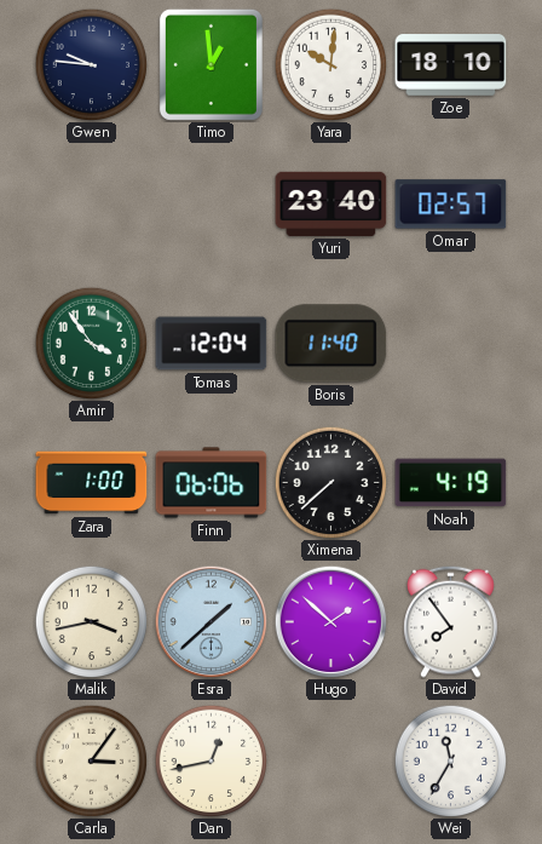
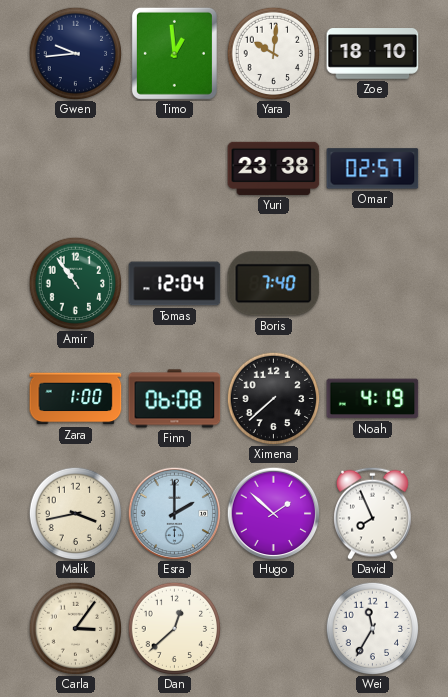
Gwen: 9:46 -> 9:44
Yuri: 23:40 -> 23:38
Amir: 3:54 -> 10:54
Boris: 11:40 -> 7:40
Finn: 06:06 -> 06:08
Esra: 1:38 -> 2:00
David: 7:54 -> 7:56
Dan: 12:43 -> 12:38
